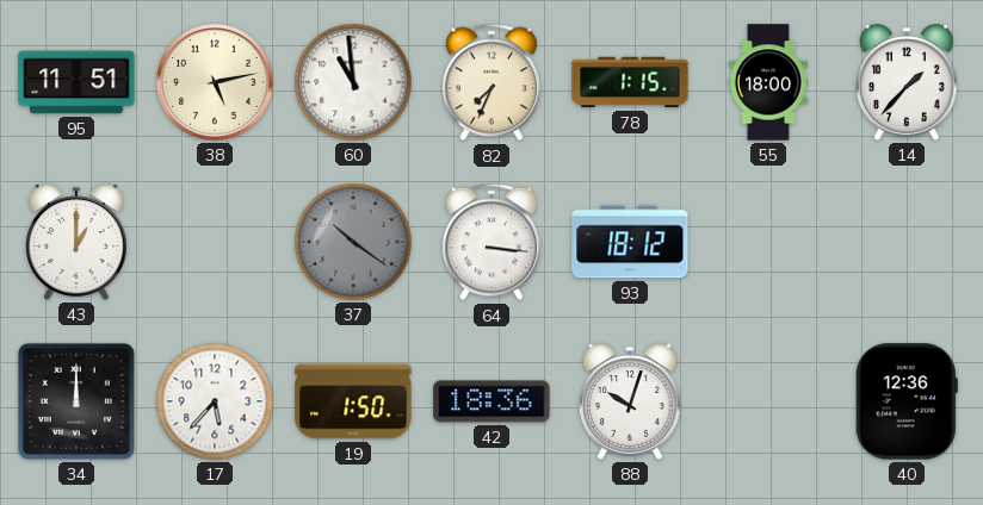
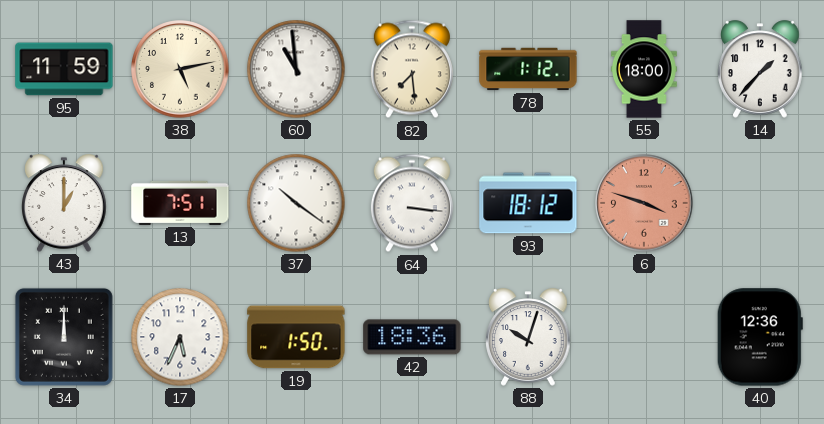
95: 11:51 -> 11:59
82: 7:34 -> 7:29
78: 1:15 -> 1:12
13: none -> 7:51
37 dial: grey -> white
6: none -> 3:48
17: 5:37 -> 5:34
